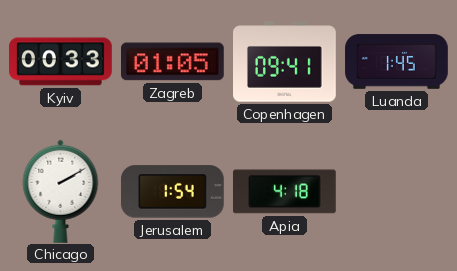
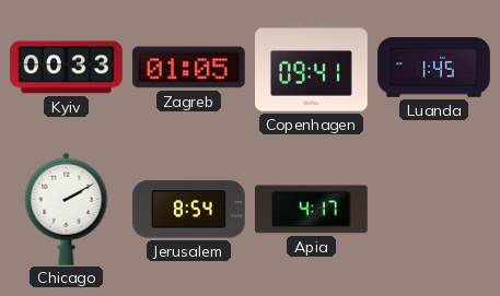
Jerusalem: 1:54 -> 8:54
Apia: 4:18 -> 4:17
